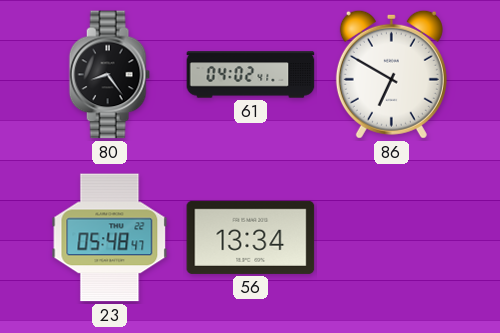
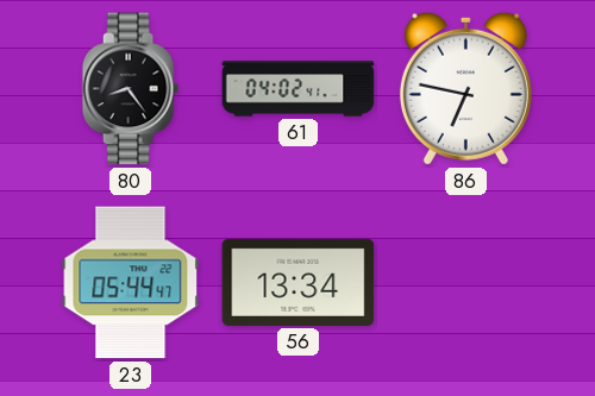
86: 6:50 -> 6:47
23: 05:48 -> 05:44
